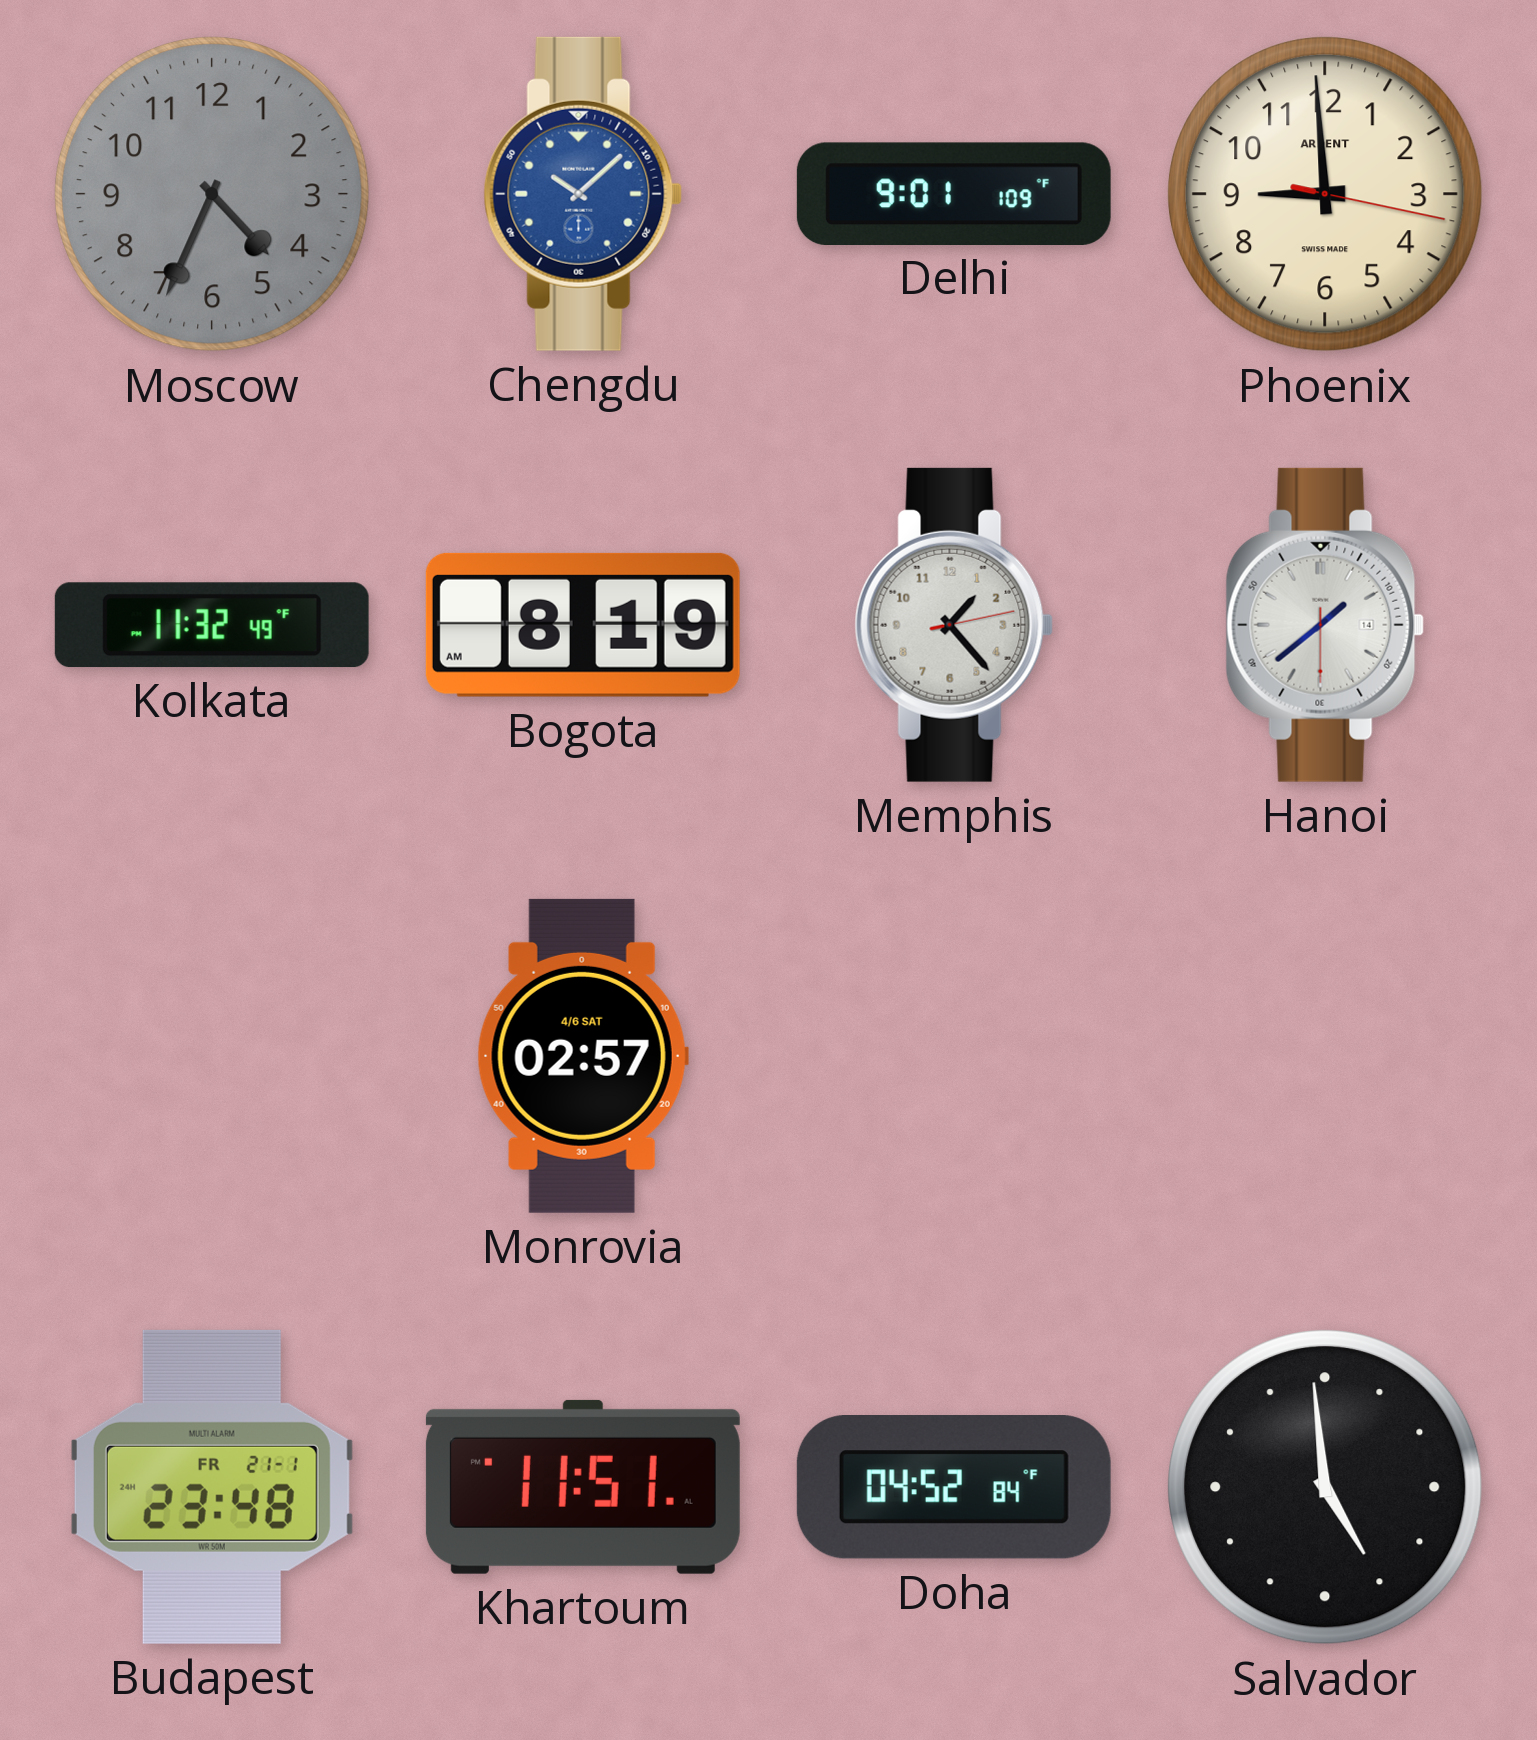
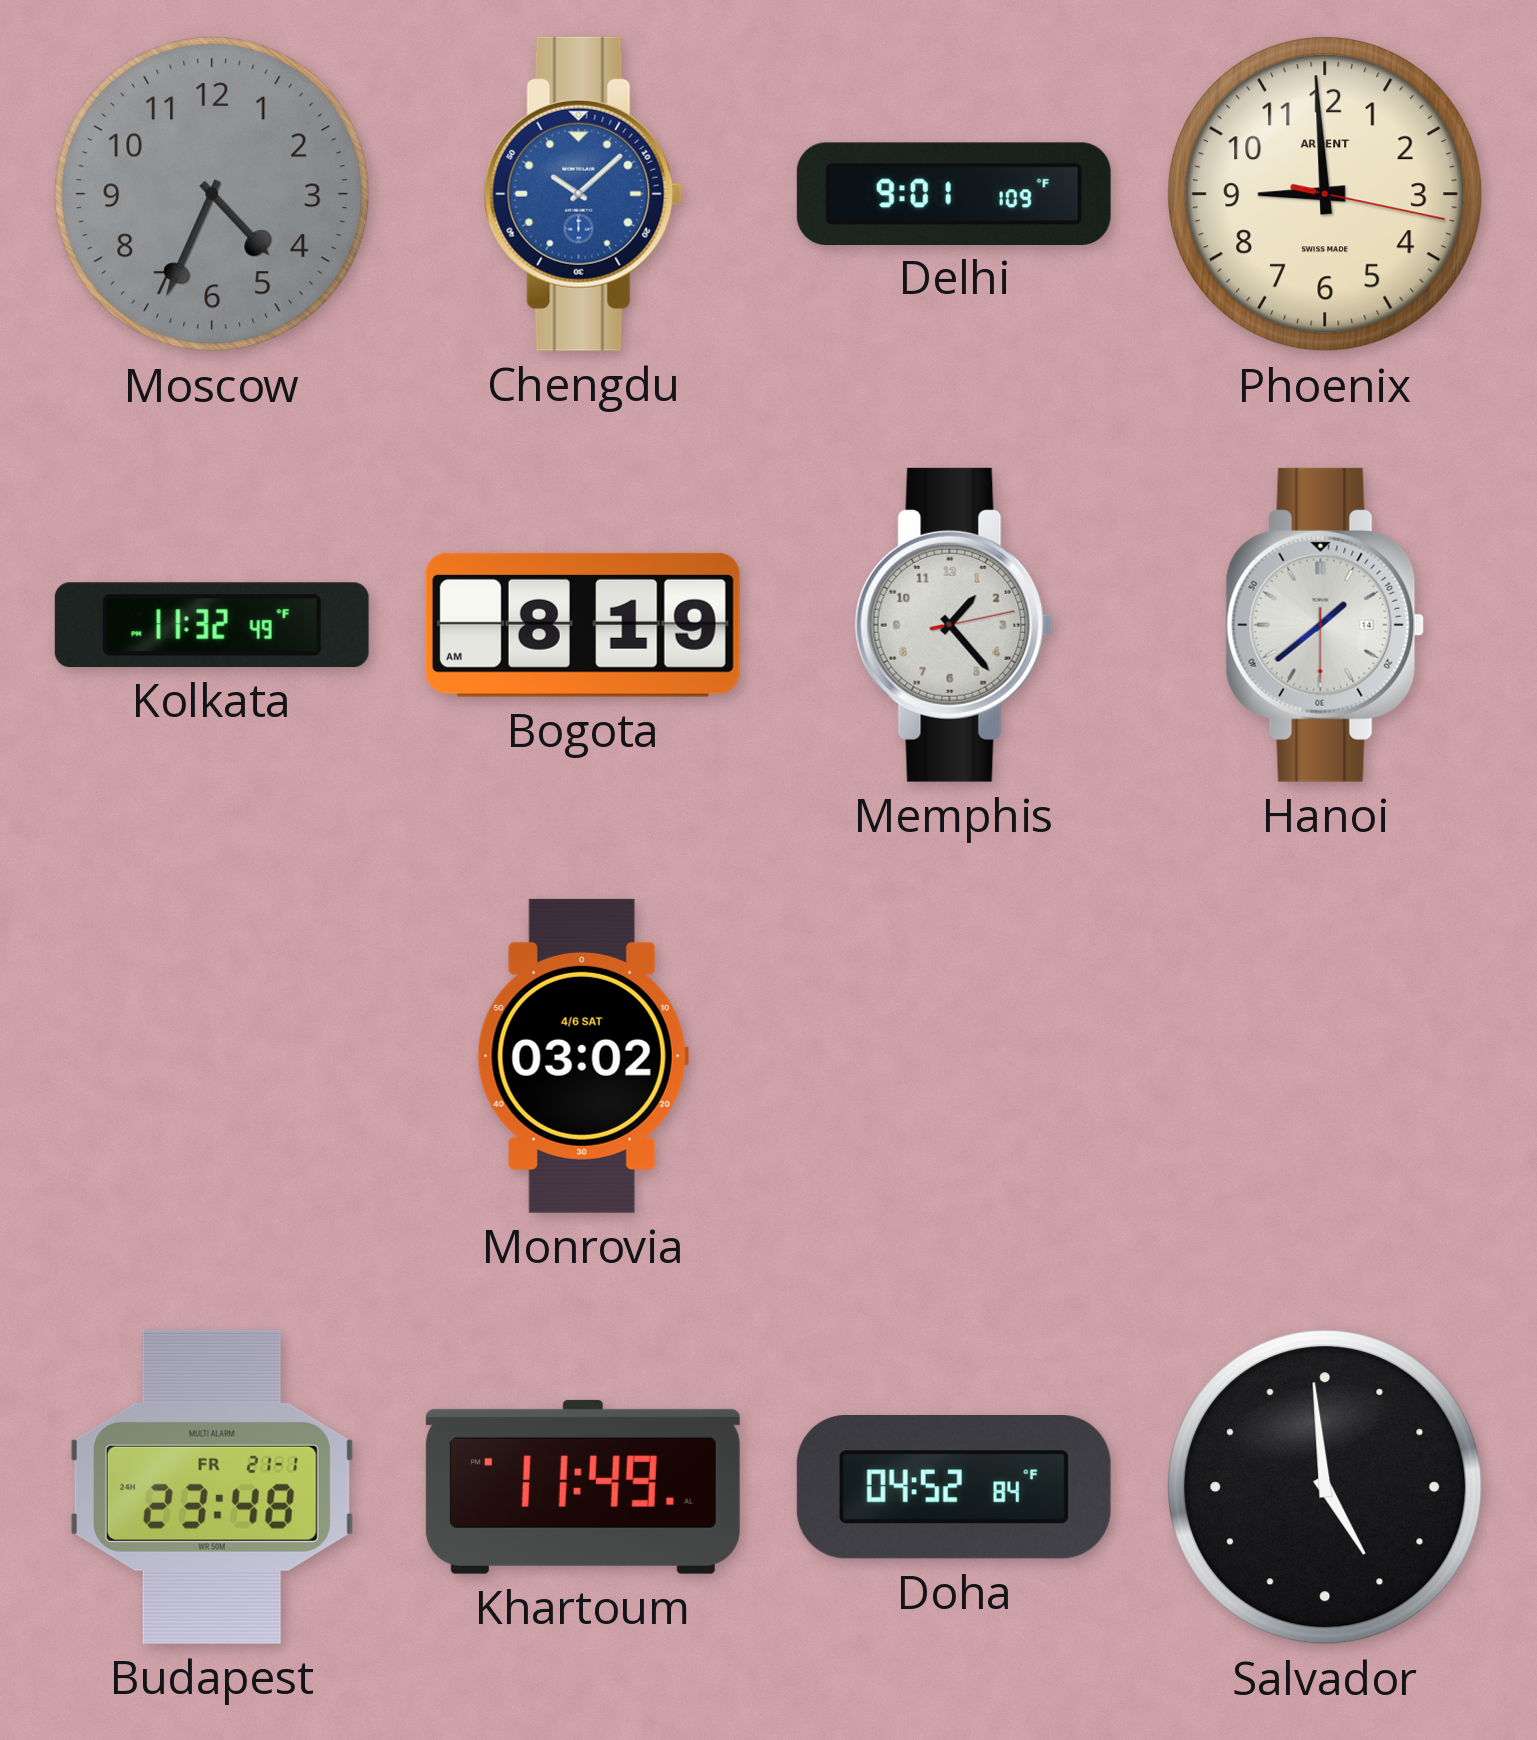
Monrovia: 02:57 -> 03:02
Khartoum: 11:51 -> 11:49
